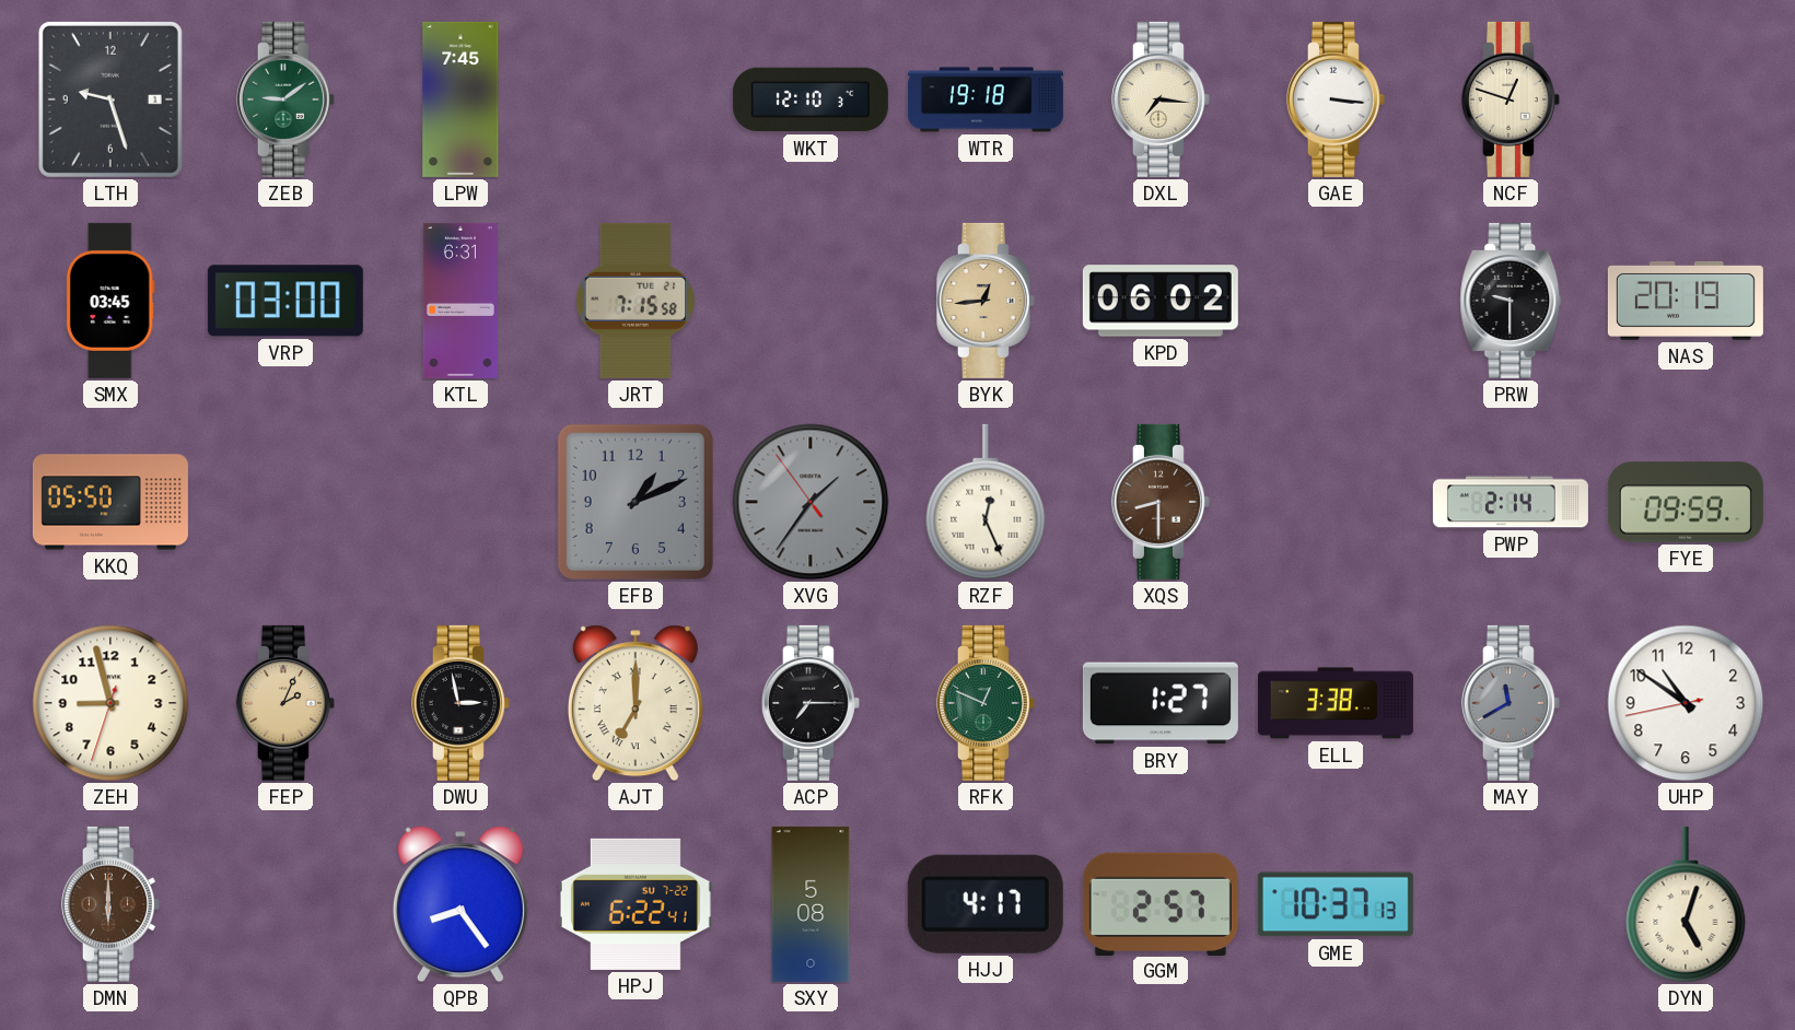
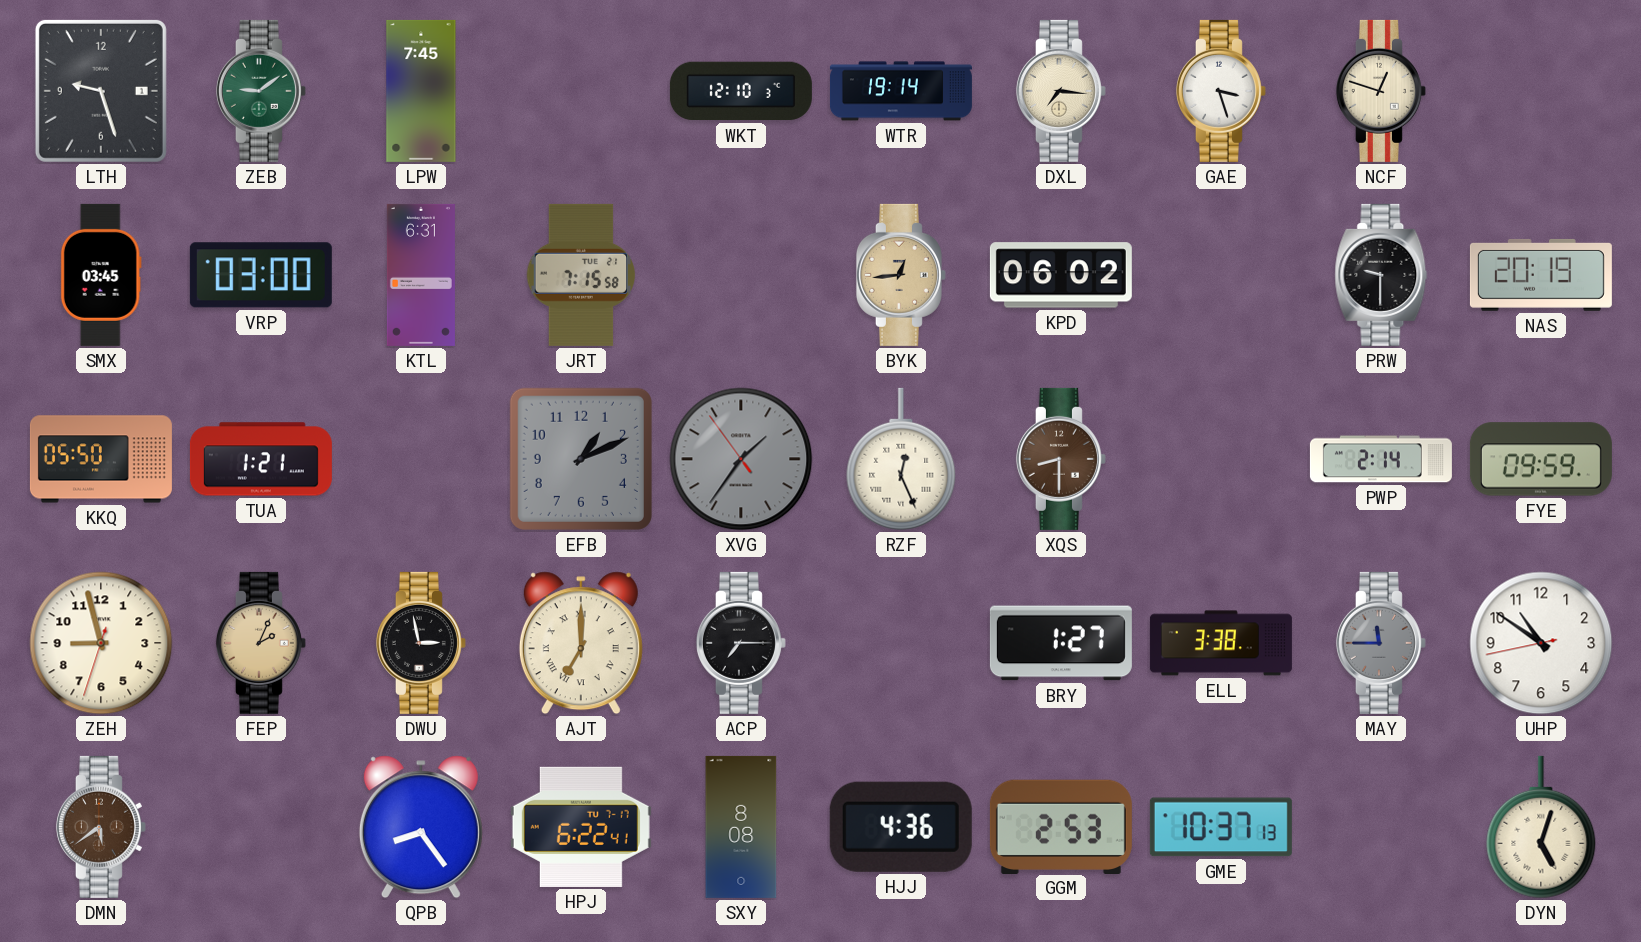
WTR: 19:18 -> 19:14
GAE: 3:16 -> 3:27
TUA: none -> 1:21
RFK: 12:49 -> none
MAY: 11:40 -> 11:45
DMN: 6:00 -> 5:39
HPJ date: SU 7-22 -> TU 7-17
SXY: 5:08 -> 8:08
HJJ: 4:17 -> 4:36
GGM: 2:57 -> 2:53
